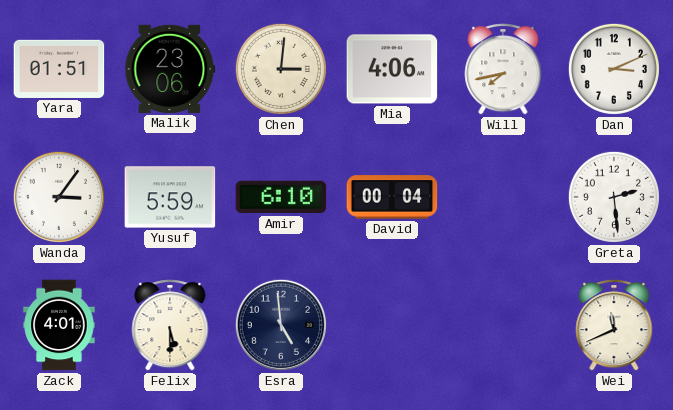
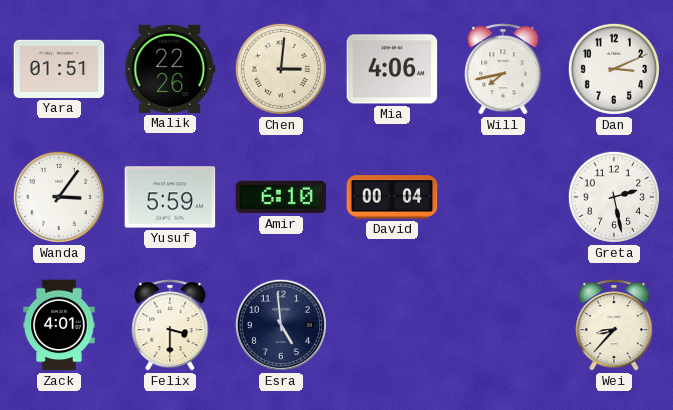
Malik: 23:06 -> 22:26
Greta: 2:29 -> 2:28
Felix: 5:30 -> 3:30
Wei: 11:41 -> 8:37
